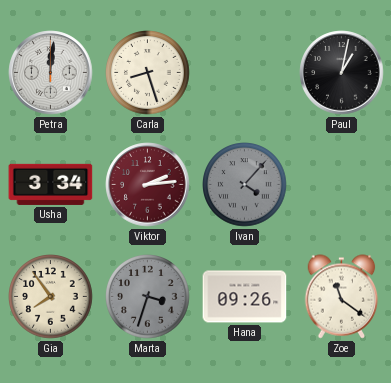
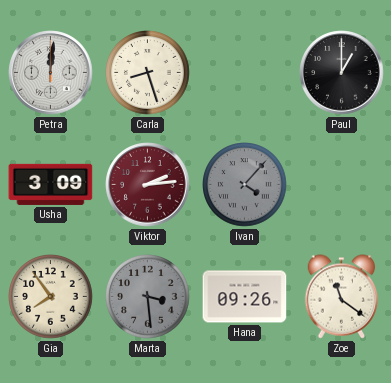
Paul: 1:02 -> 1:00
Usha: 3:34 -> 3:09
Marta: 3:33 -> 3:29
